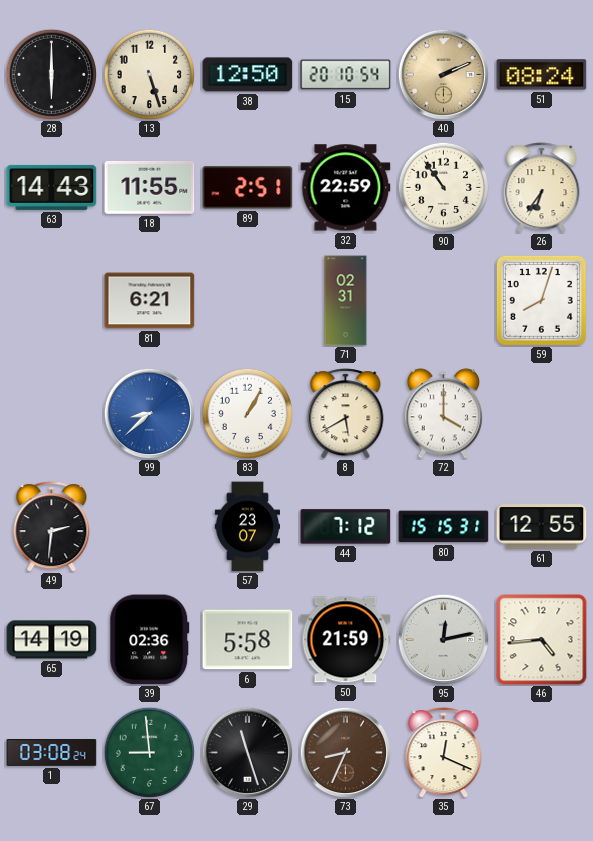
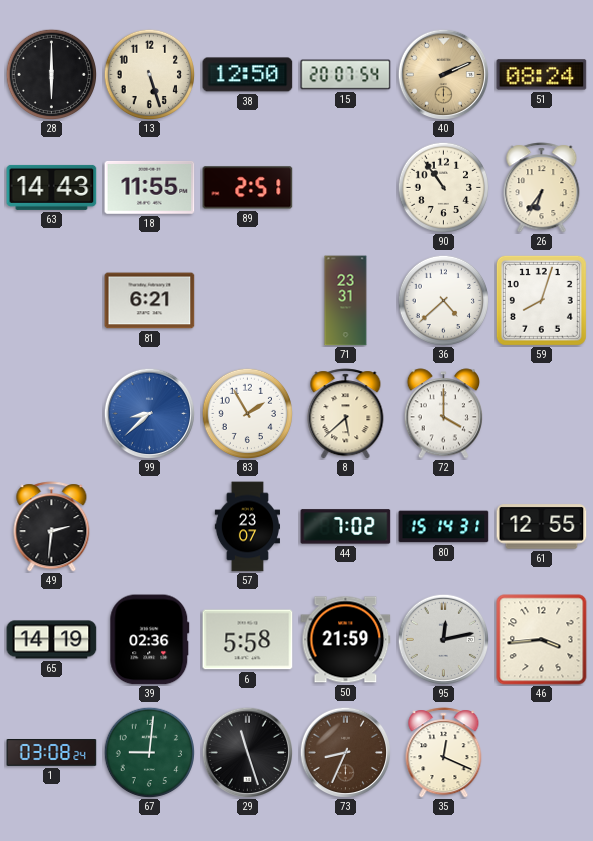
15: 20:10 -> 20:07
32: 22:59 -> none
71: 02:31 -> 23:31
36: none -> 4:38
83: 1:05 -> 1:55
8: 5:40 -> 5:38
44: 7:12 -> 7:02
80: 15:15 -> 15:14
46: 4:44 -> 3:44
67: 8:59 -> 9:01
